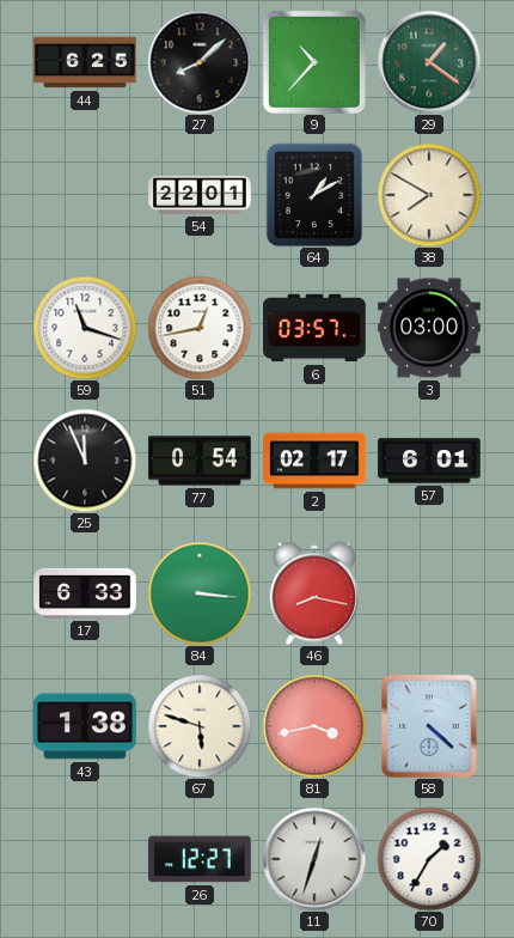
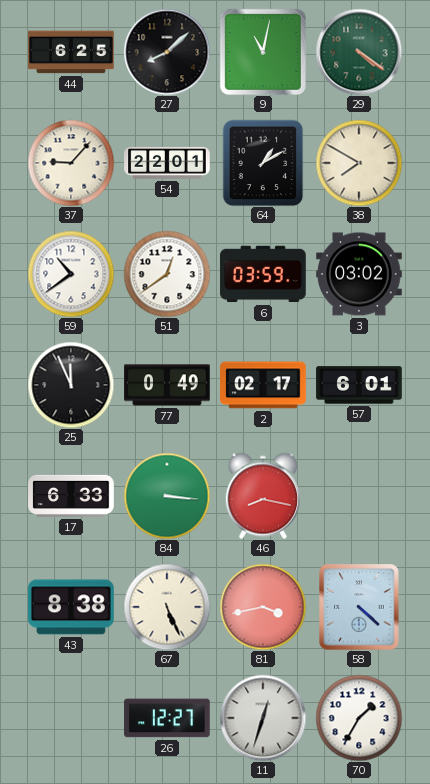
9: 10:37 -> 11:02
29: 1:21 -> 4:21
37: none -> 9:07
59: 11:18 -> 10:39
51: 12:43 -> 12:39
6: 03:57 -> 03:59
3: 03:00 -> 03:02
77: 0:54 -> 0:49
43: 1:38 -> 8:38
67: 5:48 -> 5:26
